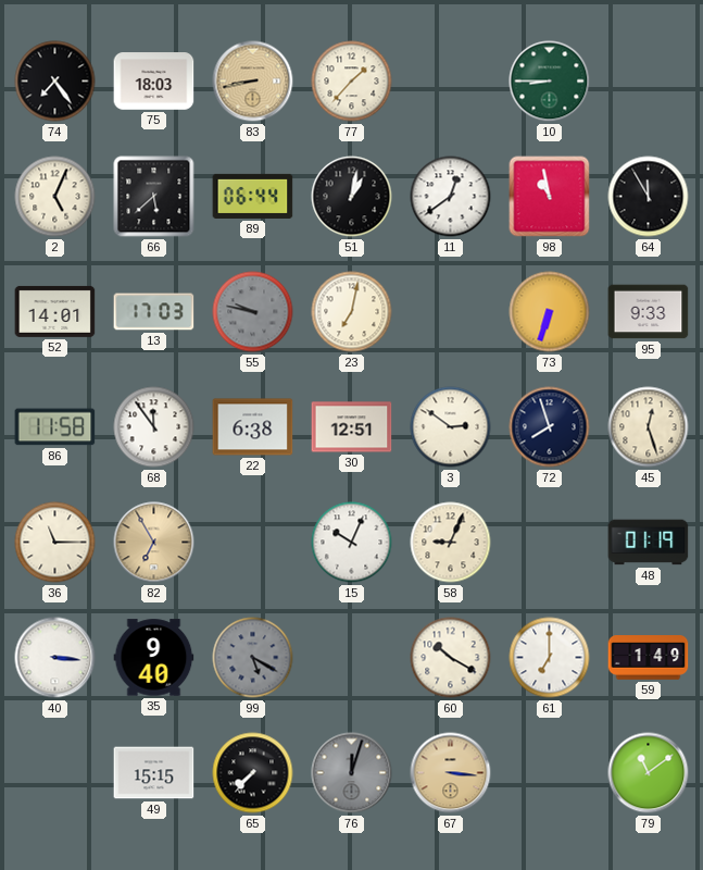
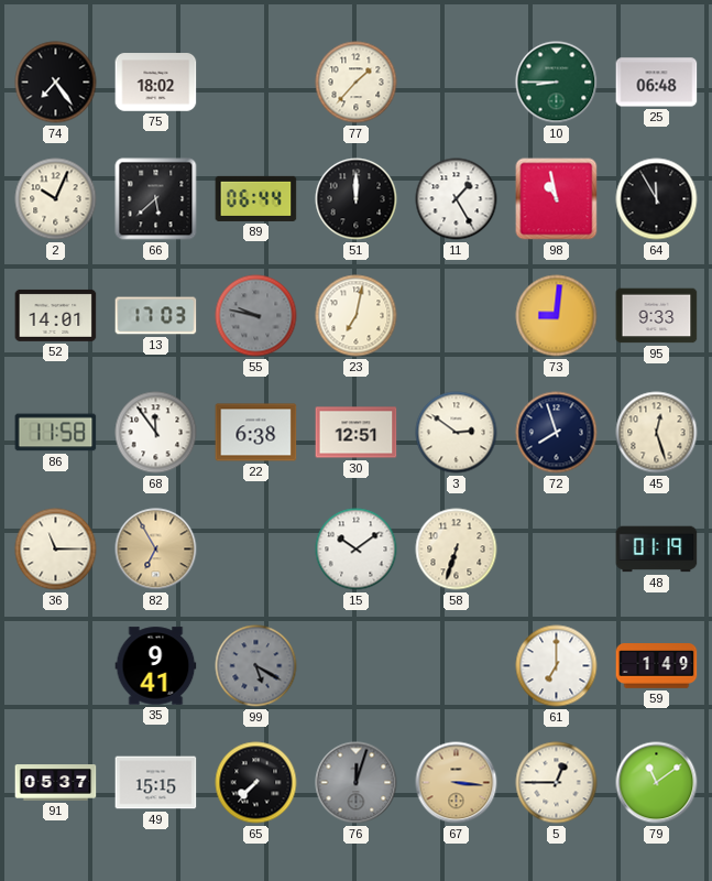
75: 18:03 -> 18:02
83: 8:43 -> none
25: none -> 06:48
2: 5:04 -> 10:04
51: 1:02 -> 12:00
11: 12:39 -> 1:25
73: 6:33 -> 9:01
15: 10:04 -> 10:09
58: 9:04 -> 6:33
40: 3:16 -> none
35: 9:40 -> 9:41
60: 10:20 -> none
91: none -> 05:37
5: none -> 12:45
